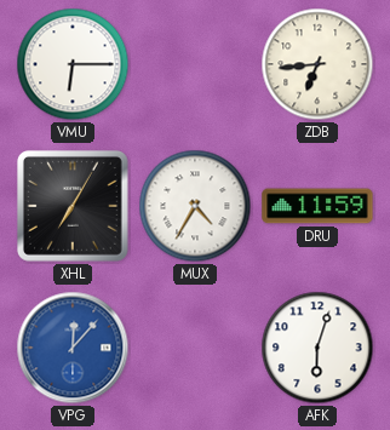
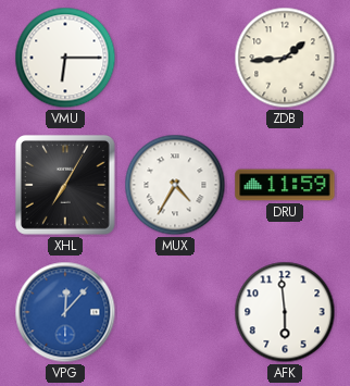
ZDB: 6:44 -> 1:44
AFK: 6:03 -> 5:59
